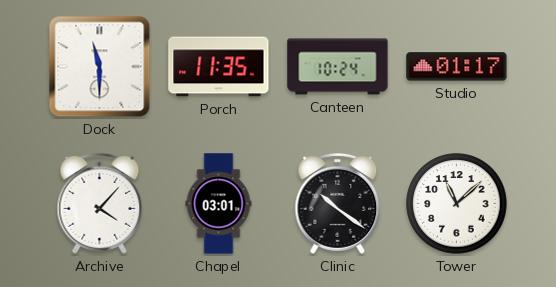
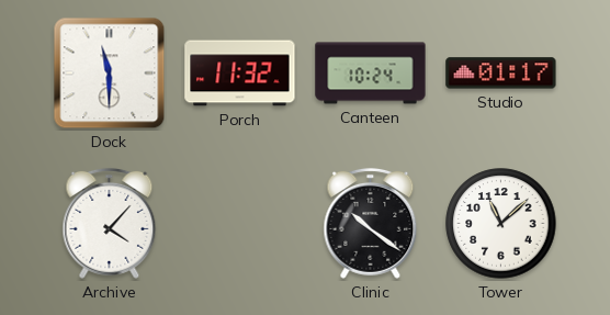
Porch: 11:35 -> 11:32
Chapel: 03:01 -> none
